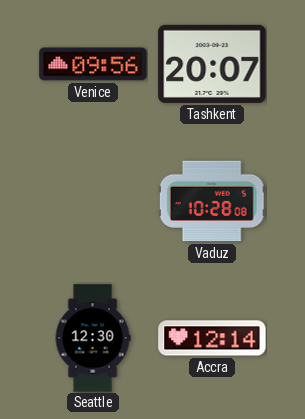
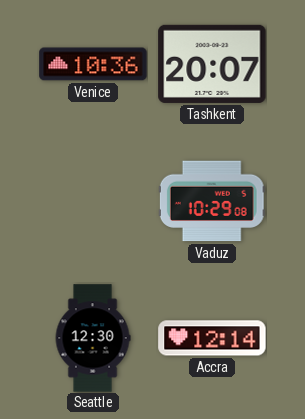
Venice: 09:56 -> 10:36
Vaduz: 10:28 -> 10:29
